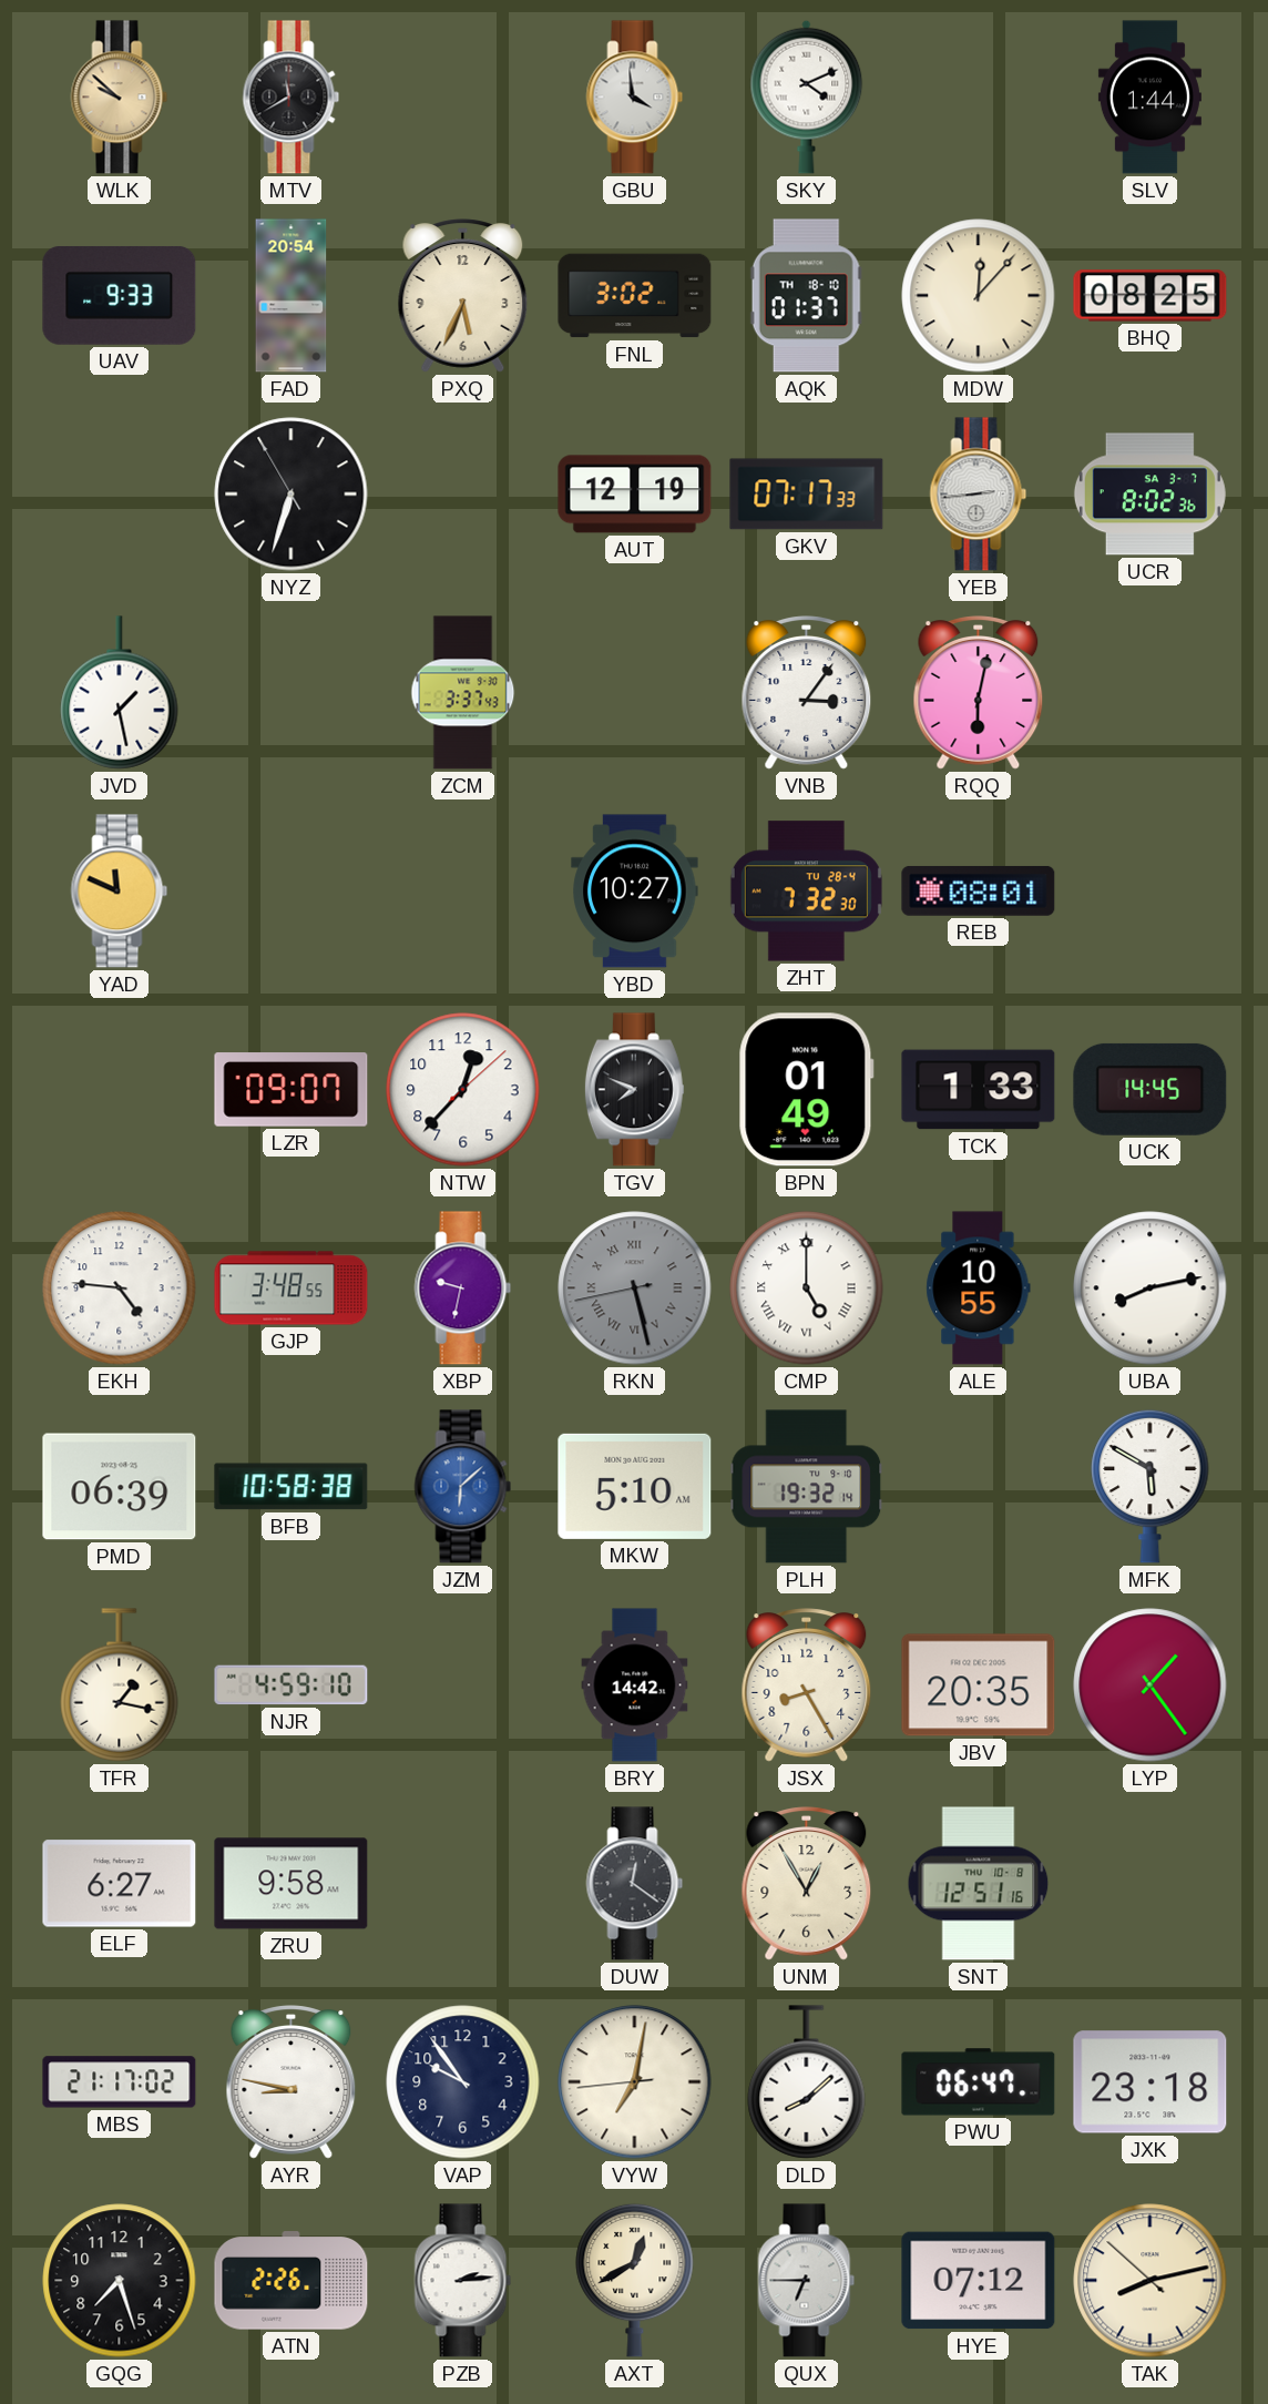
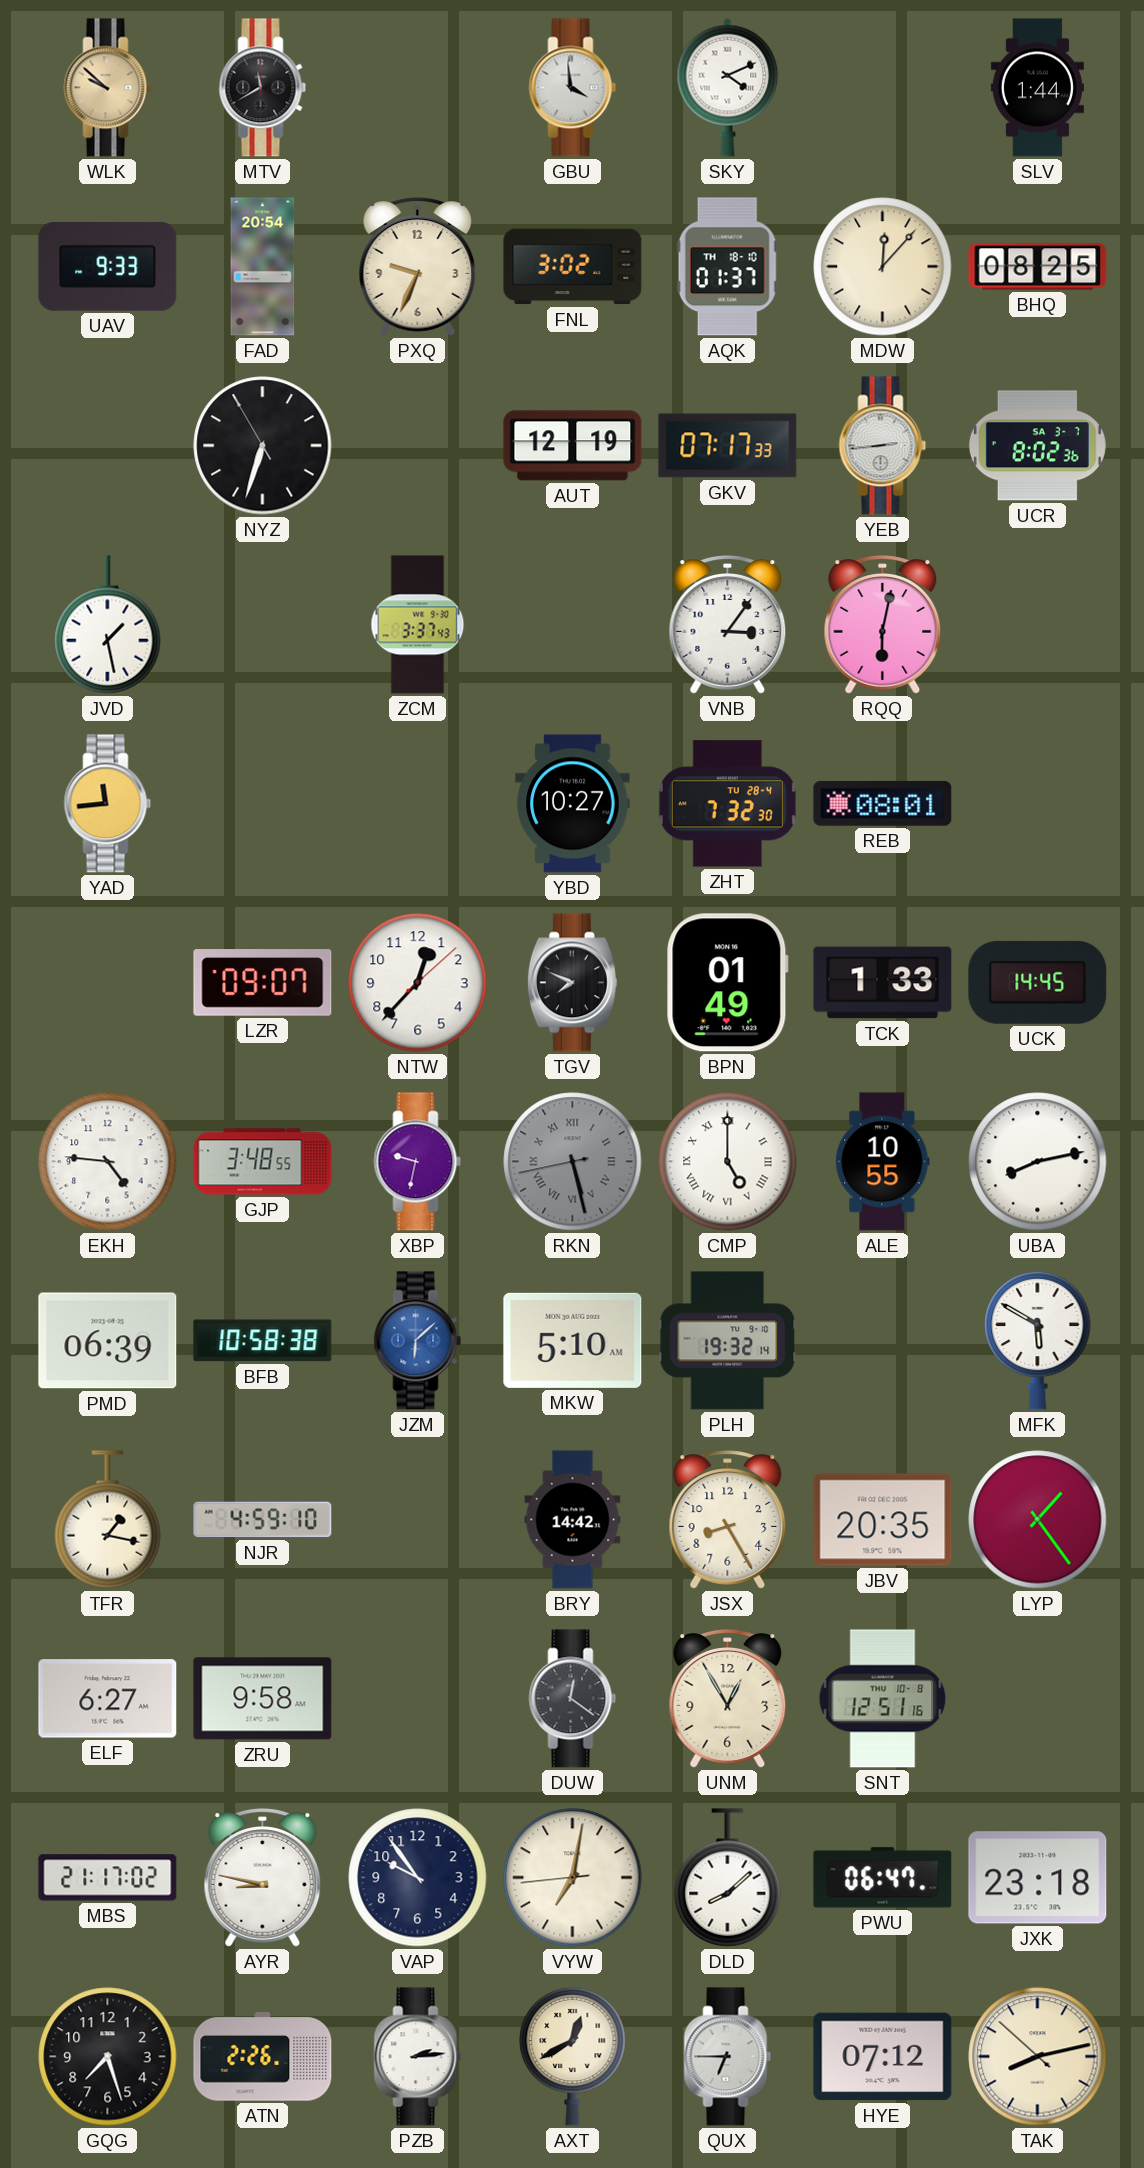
PXQ: 5:34 -> 9:34
YAD: 11:49 -> 11:44
